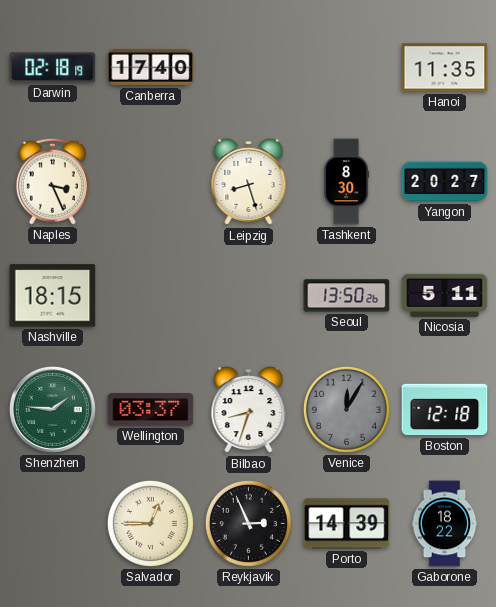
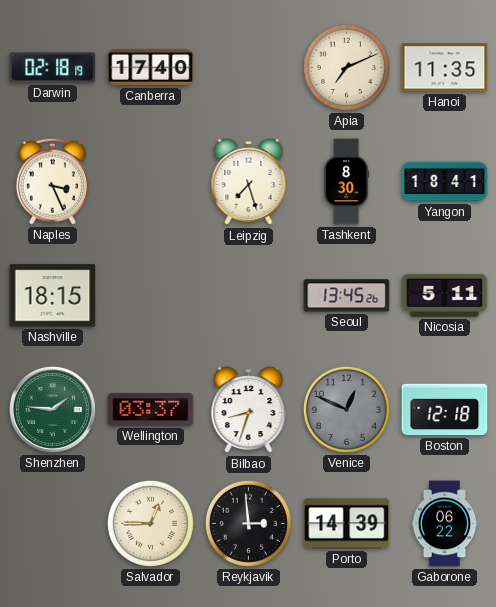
Apia: none -> 7:11
Leipzig: 8:27 -> 7:27
Yangon: 20:27 -> 18:41
Seoul: 13:50 -> 13:45
Venice: 12:05 -> 12:49
Reykjavik: 2:56 -> 2:59
Gaborone: 18:22 -> 06:22
